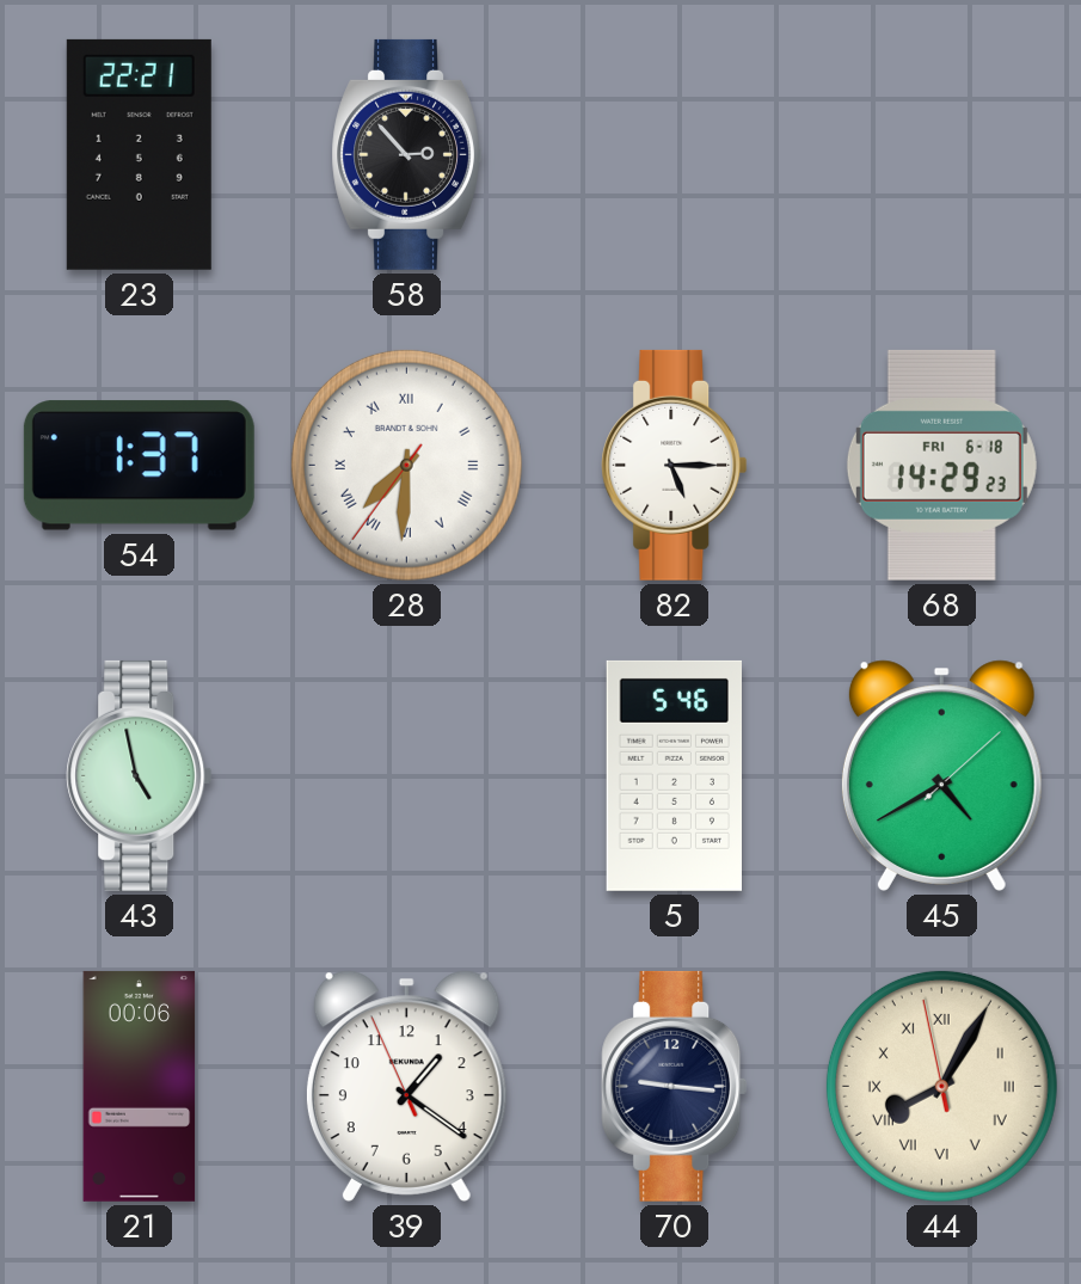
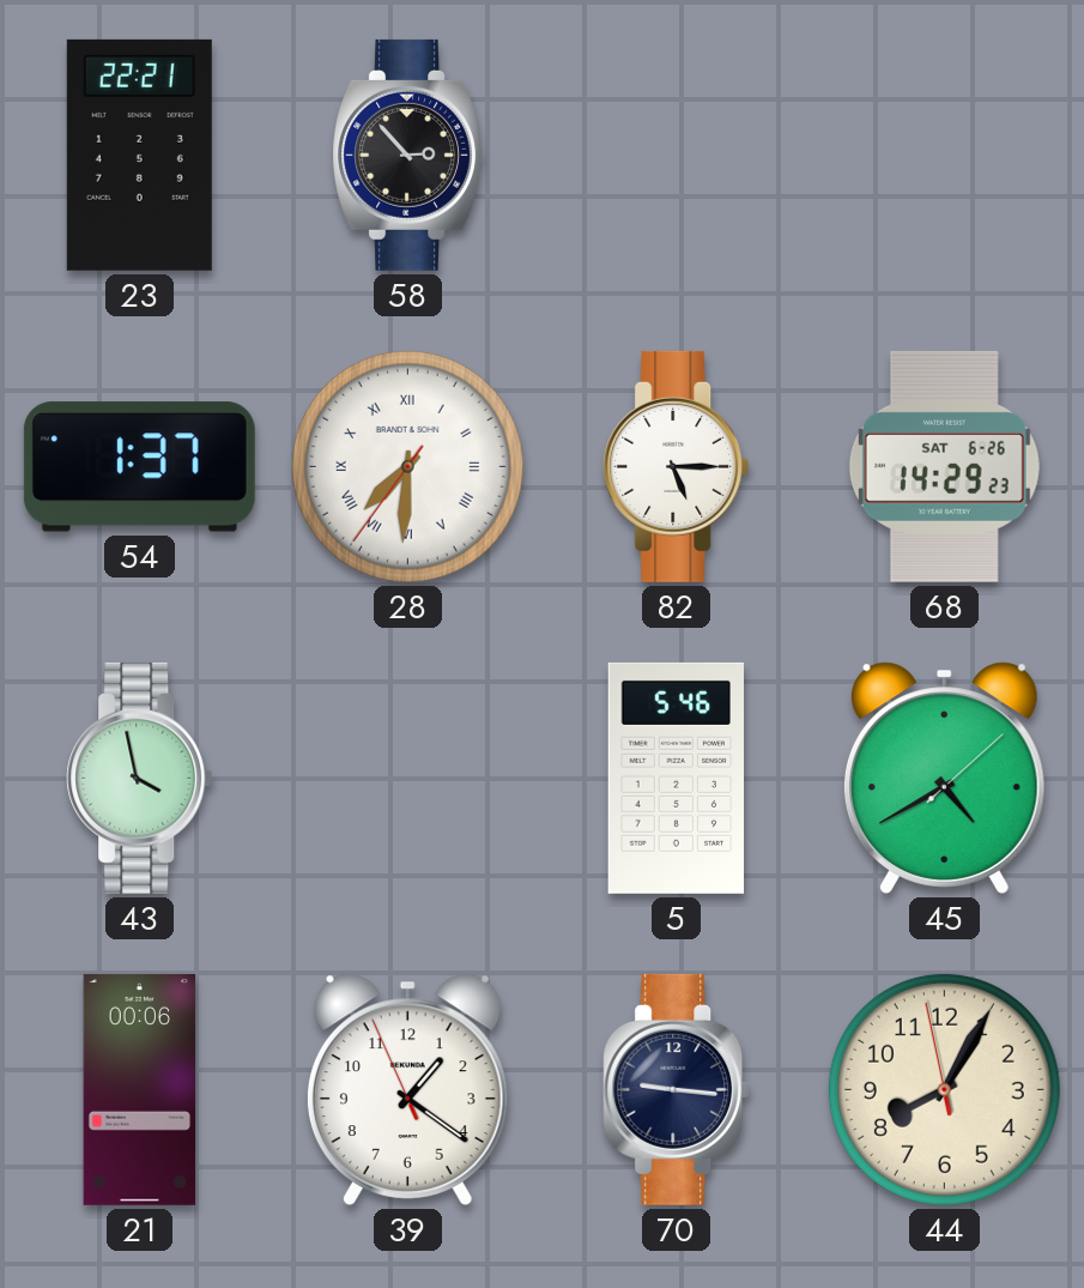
68 date: FRI 6-18 -> SAT 6-26
43: 4:58 -> 3:58
44 numerals: Roman -> Arabic
